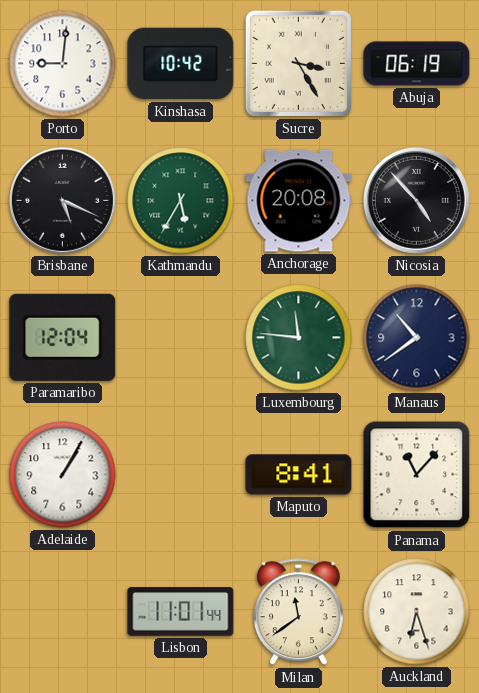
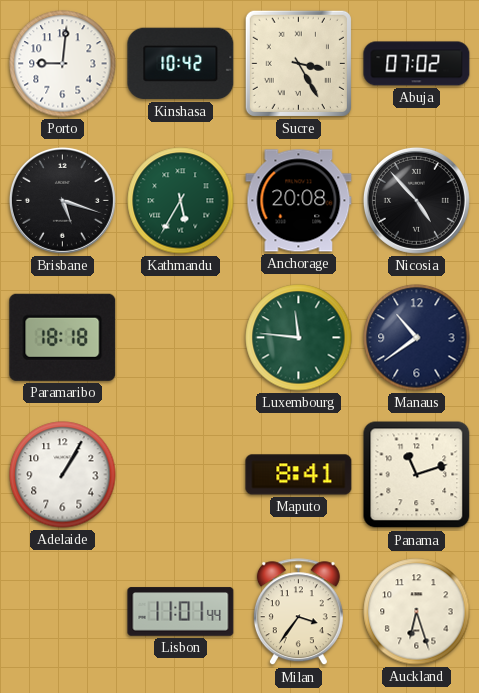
Abuja: 06:19 -> 07:02
Brisbane: 5:19 -> 5:18
Paramaribo: 12:04 -> 18:18
Panama: 11:07 -> 11:12
Milan: 11:39 -> 3:36
